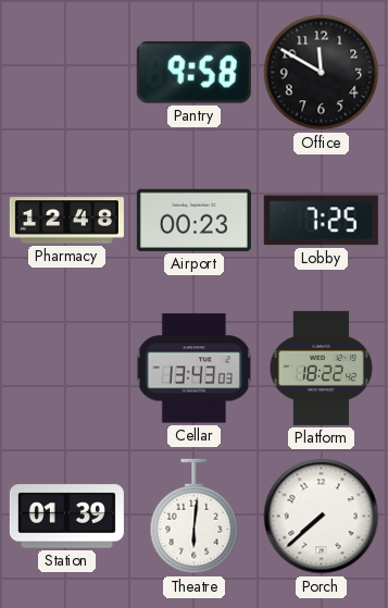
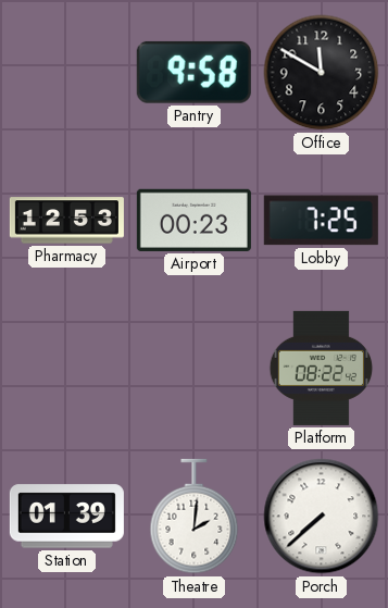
Pharmacy: 12:48 -> 12:53
Cellar: 13:43 -> none
Platform: 18:22 -> 08:22
Theatre: 6:01 -> 2:01
